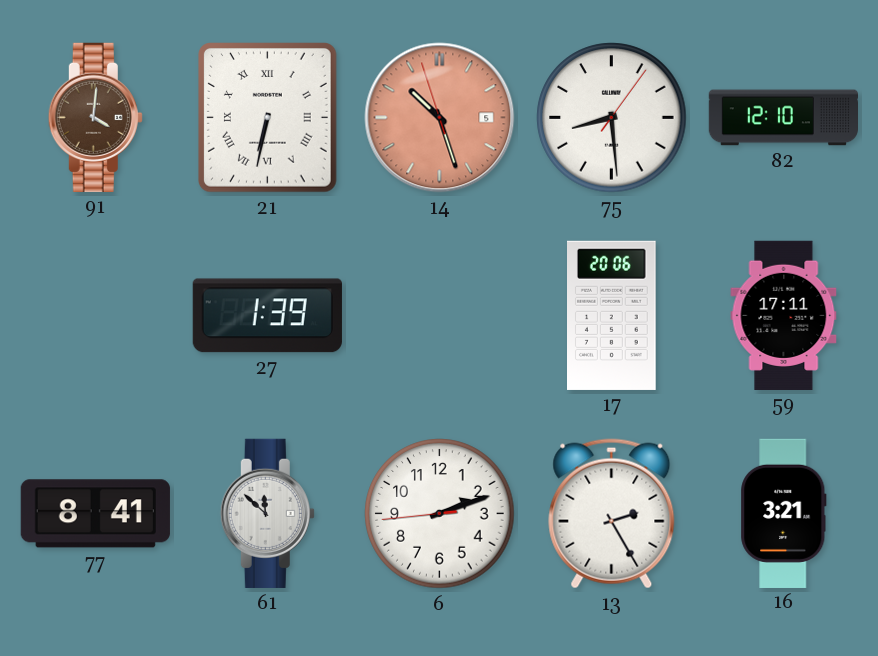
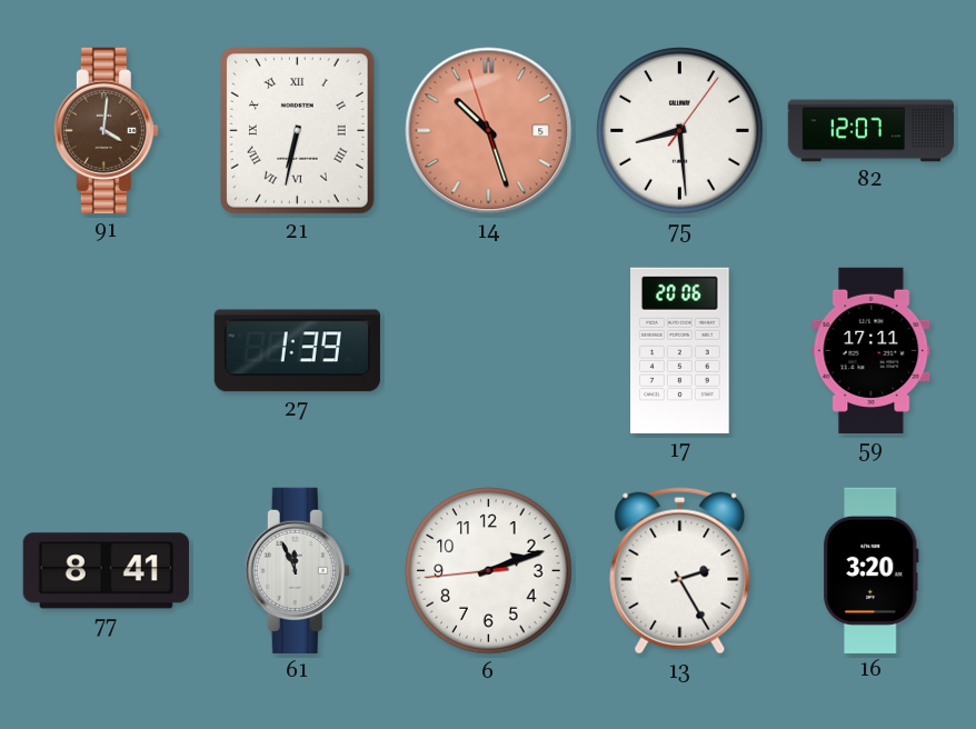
82: 12:10 -> 12:07
61: 11:52 -> 11:56
16: 3:21 -> 3:20
